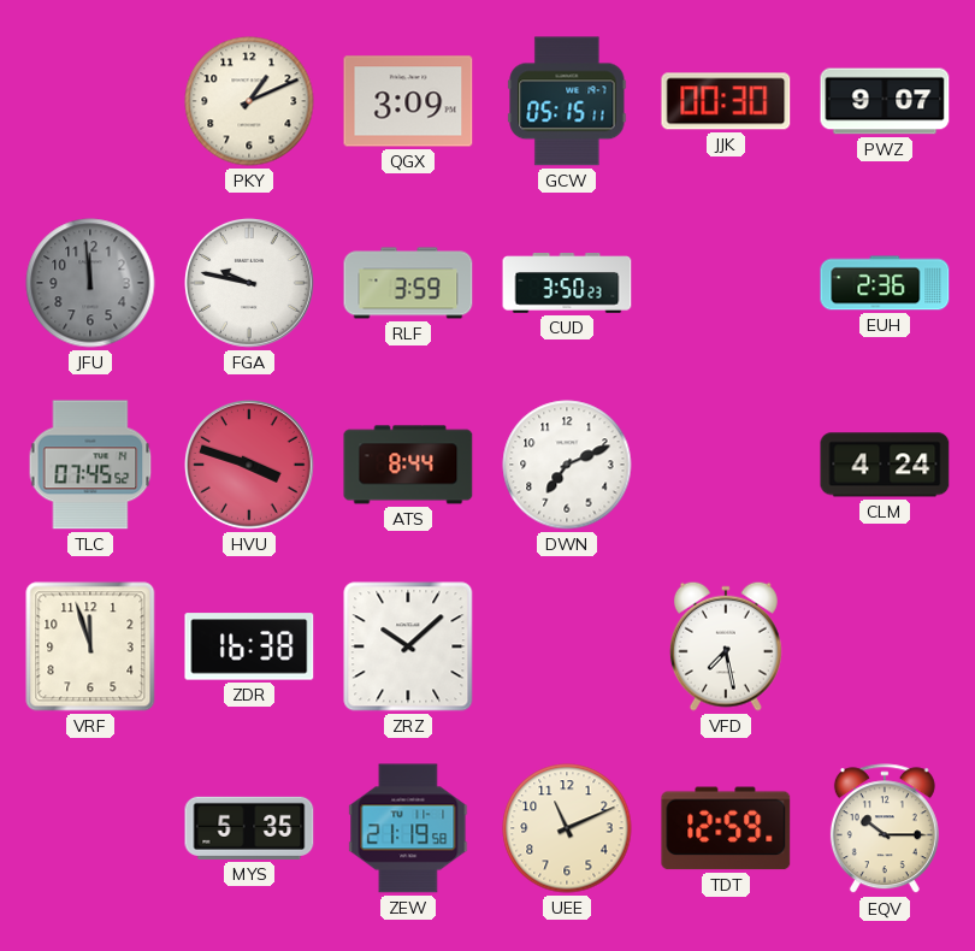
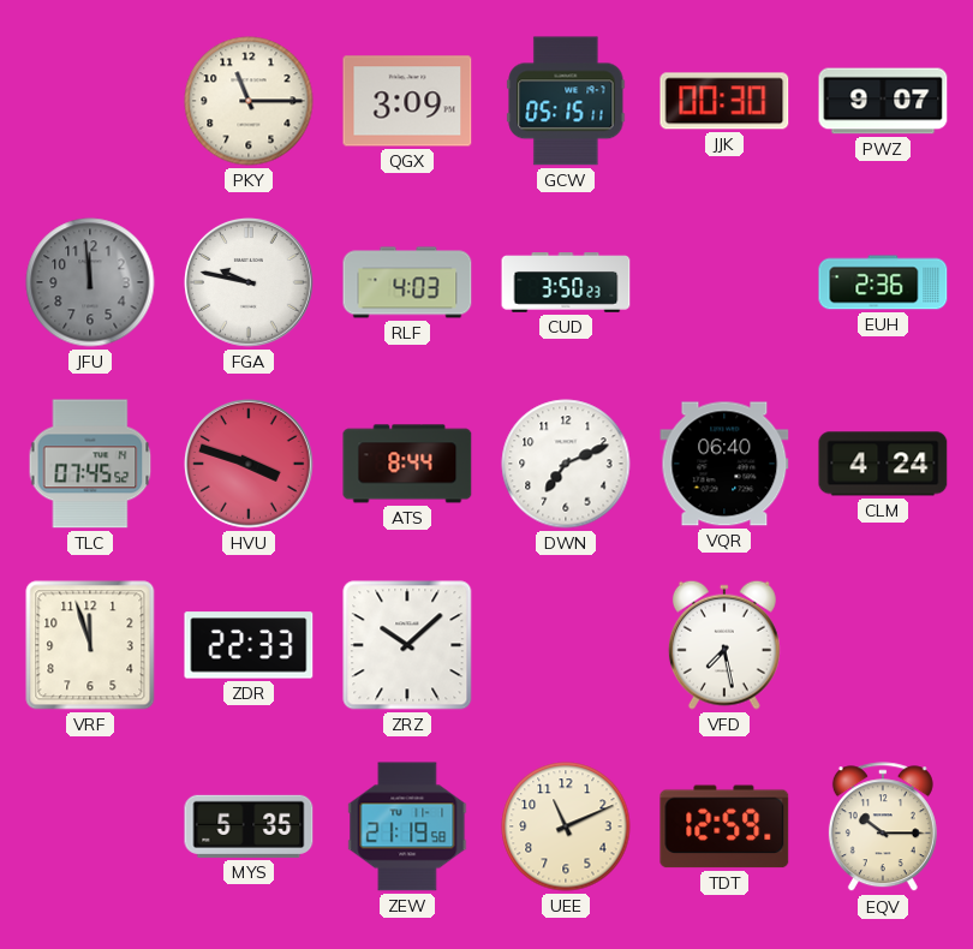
PKY: 1:11 -> 11:15
RLF: 3:59 -> 4:03
VQR: none -> 06:40
ZDR: 16:38 -> 22:33
